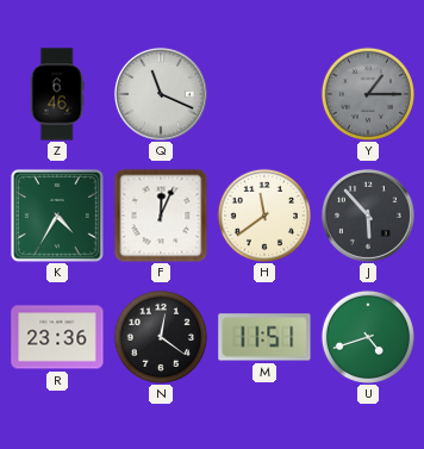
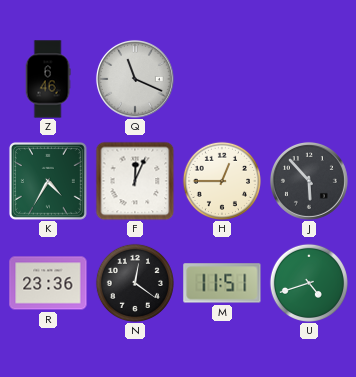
Y: 1:15 -> none
H: 11:39 -> 12:45
